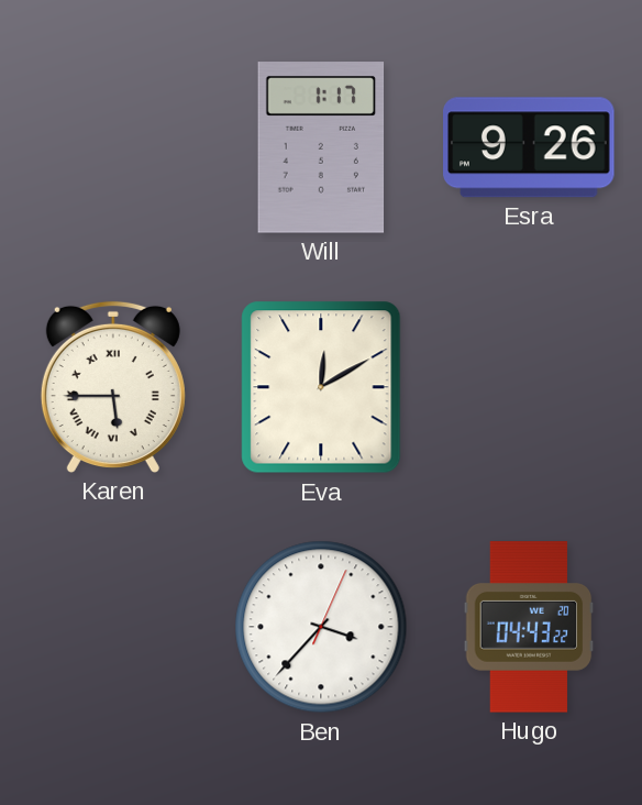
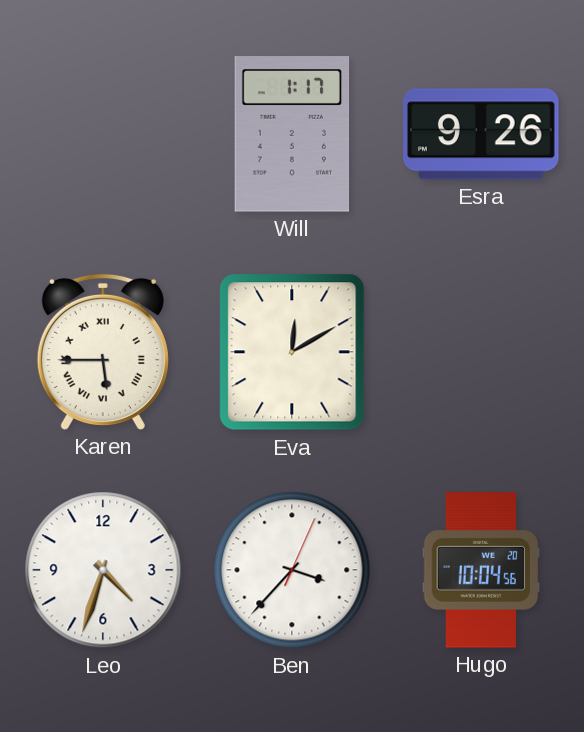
Leo: none -> 4:33
Hugo: 04:43 -> 10:04
